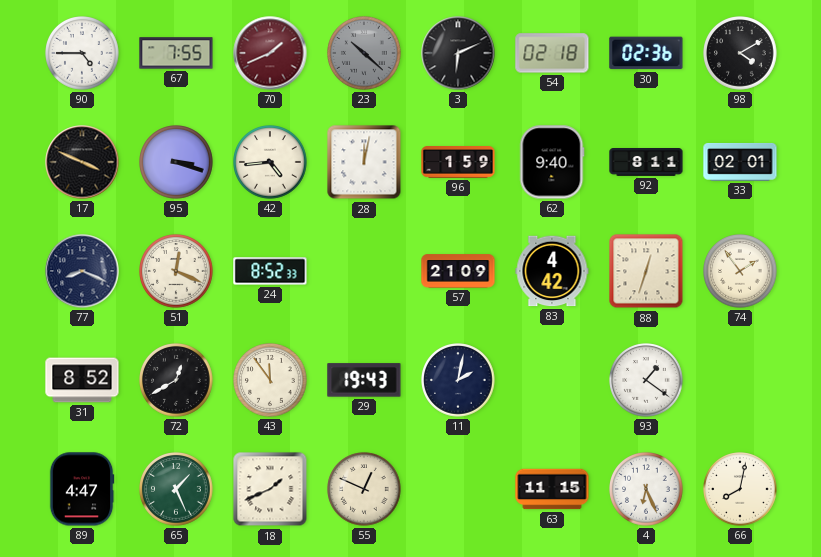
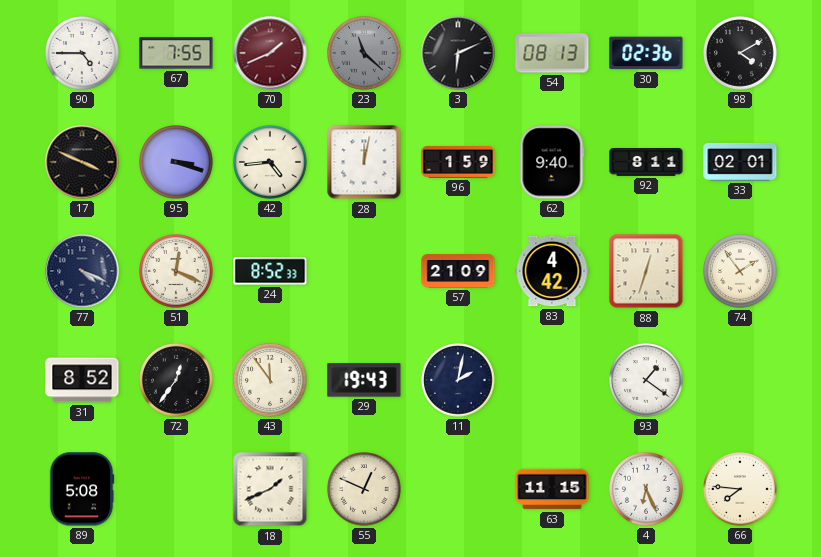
23: 10:22 -> 11:22
54: 02:18 -> 08:13
77: 8:19 -> 4:19
72: 12:40 -> 12:36
89: 4:47 -> 5:08
65: 1:26 -> none
66: 8:02 -> 7:46
